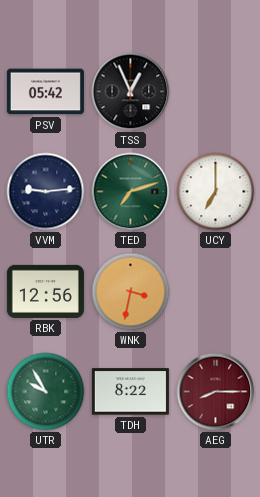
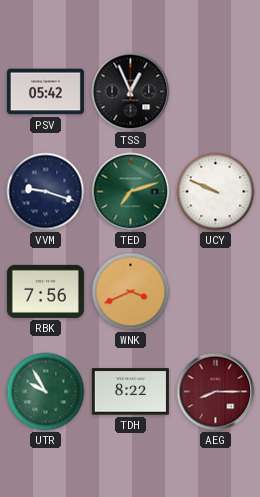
VVM: 9:14 -> 9:18
UCY: 7:00 -> 9:49
RBK: 12:56 -> 7:56
WNK: 3:32 -> 3:41
